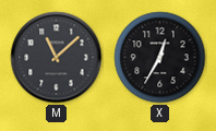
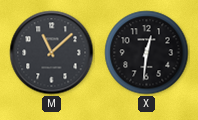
X: 12:35 -> 12:31
